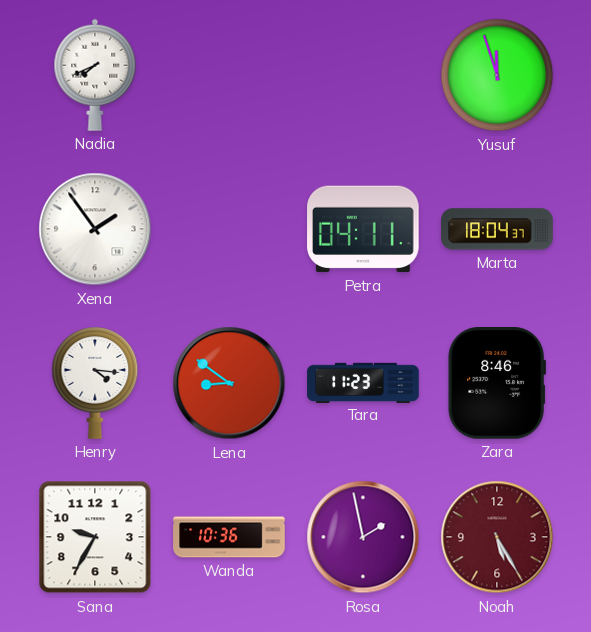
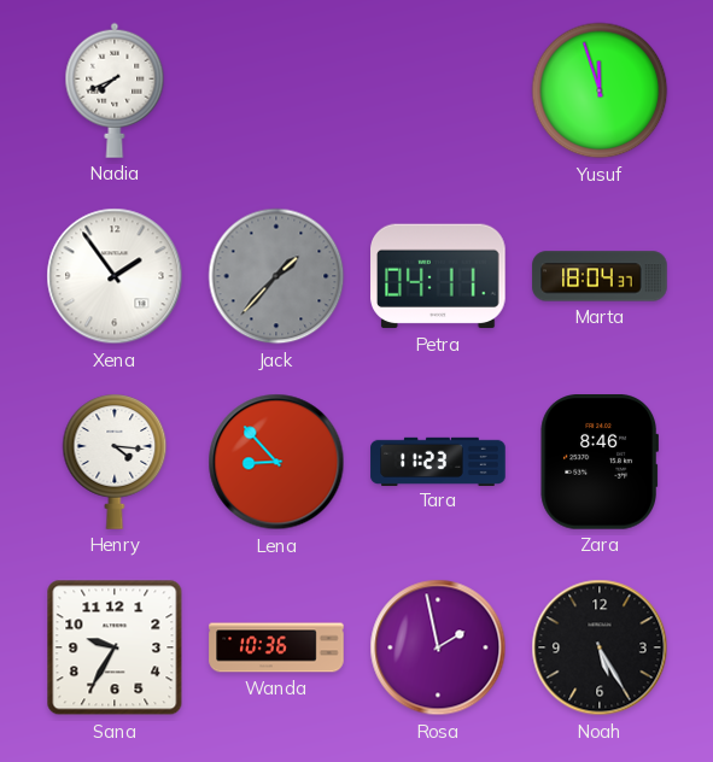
Jack: none -> 1:37
Lena: 8:51 -> 8:53
Noah dial: burgundy -> black
